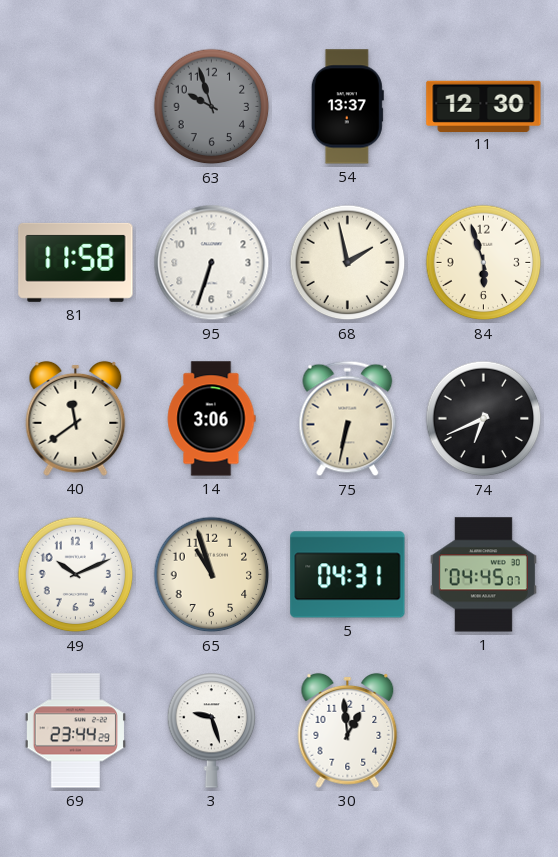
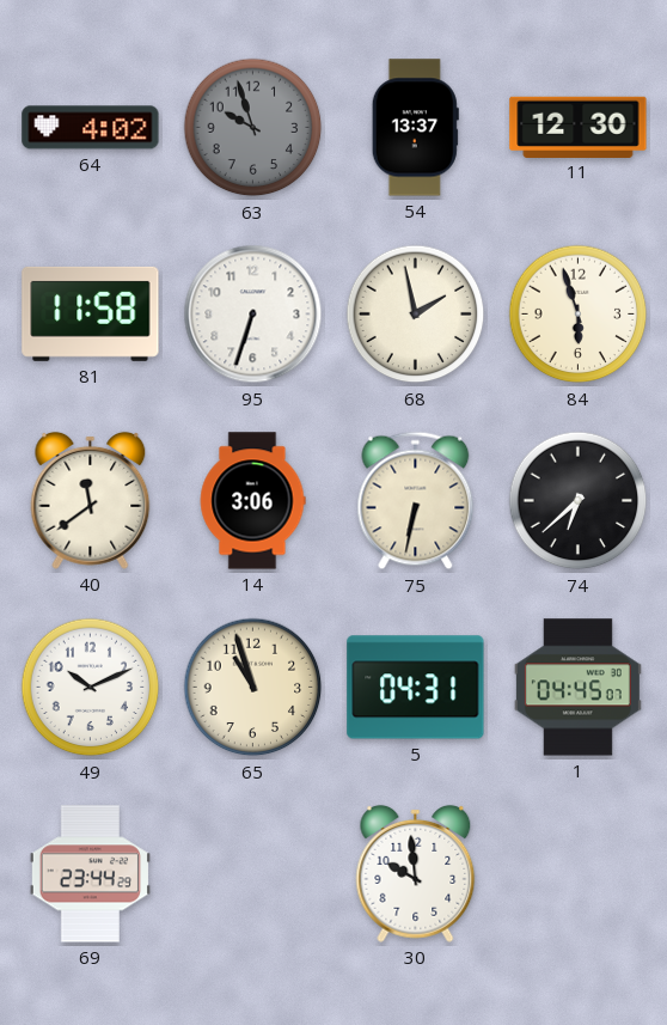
64: none -> 4:02
74: 6:41 -> 6:38
3: 9:27 -> none
30: 12:59 -> 9:59
